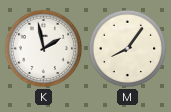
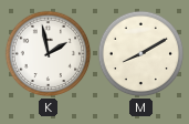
M: 8:06 -> 8:10
